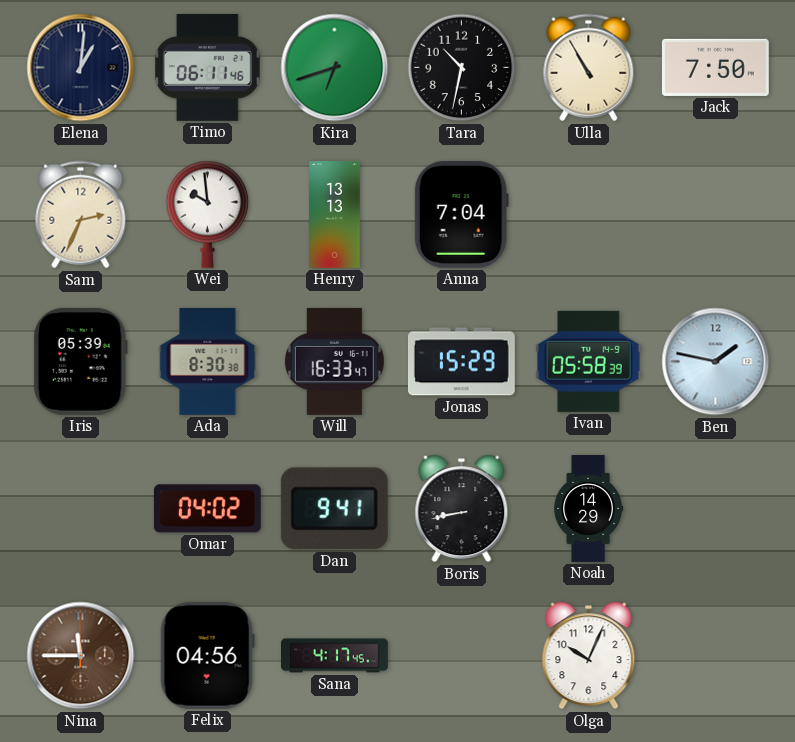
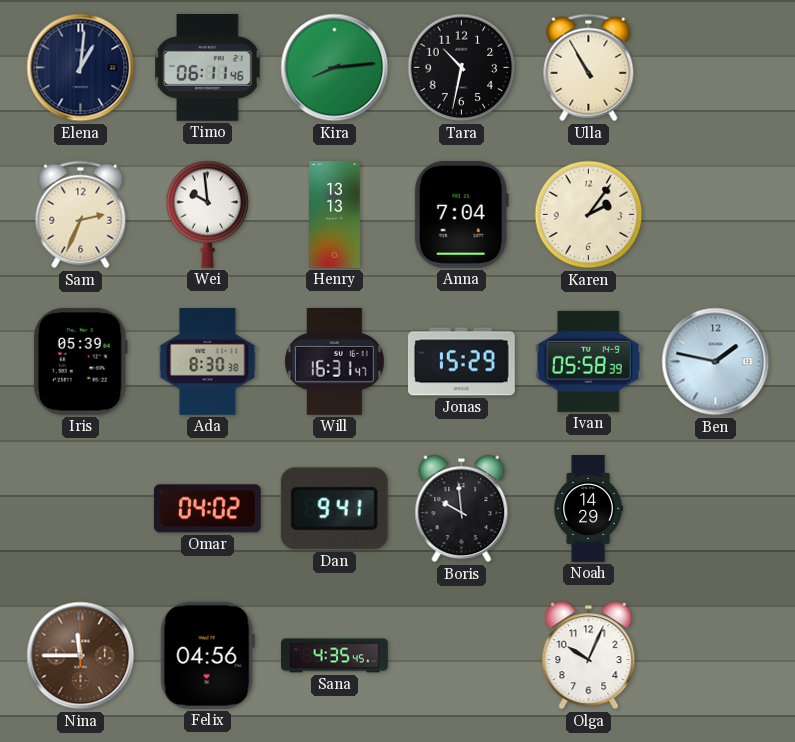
Kira: 6:42 -> 8:14
Jack: 7:50 -> none
Karen: none -> 2:06
Will: 16:33 -> 16:31
Boris: 8:43 -> 9:59
Sana: 4:17 -> 4:35
